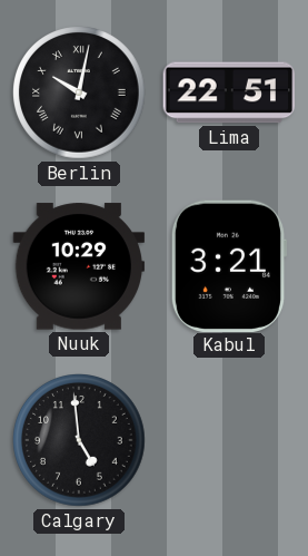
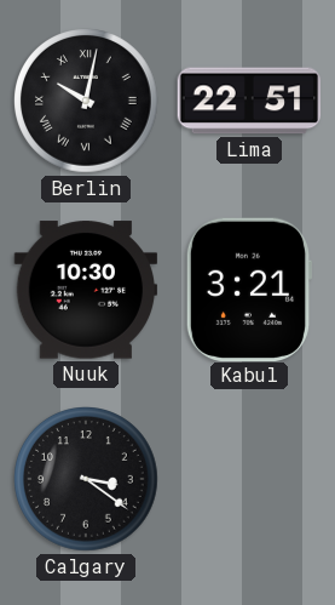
Nuuk: 10:29 -> 10:30
Calgary: 4:59 -> 3:21
